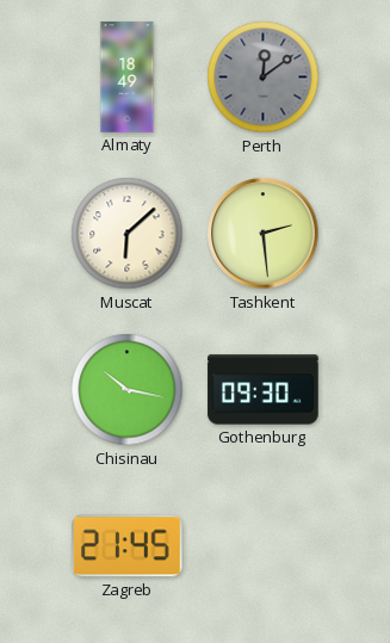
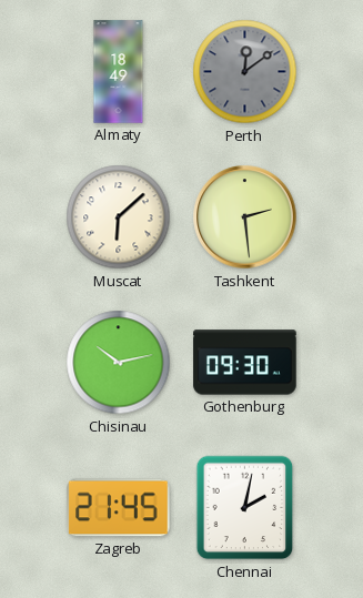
Chisinau: 10:17 -> 10:13
Chennai: none -> 2:02
